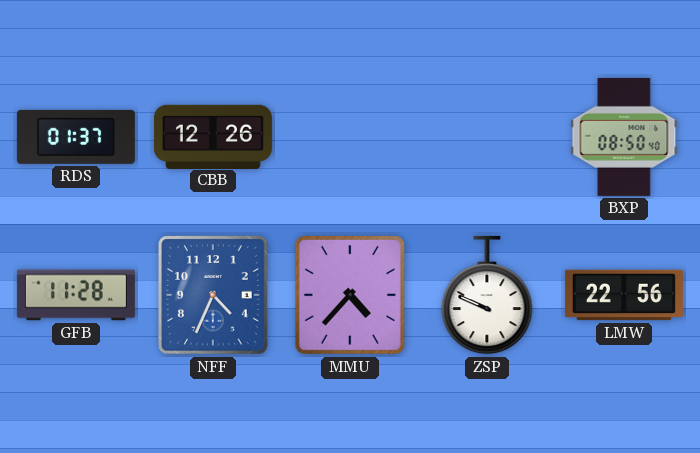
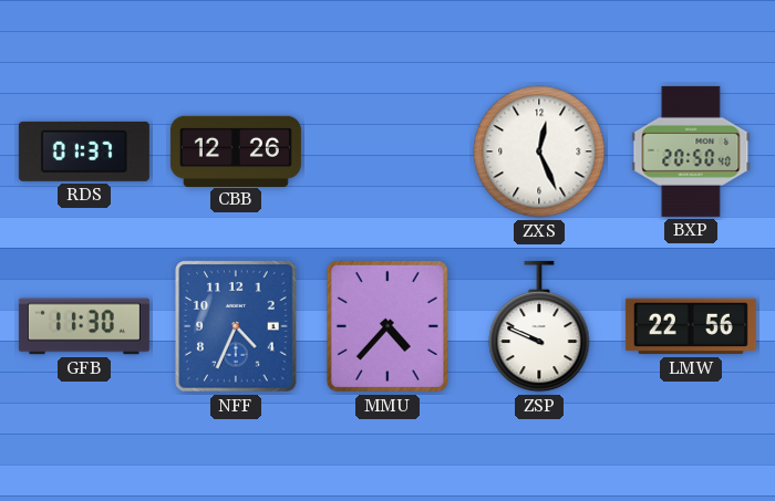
ZXS: none -> 12:26
BXP: 08:50 -> 20:50
GFB: 11:28 -> 11:30
